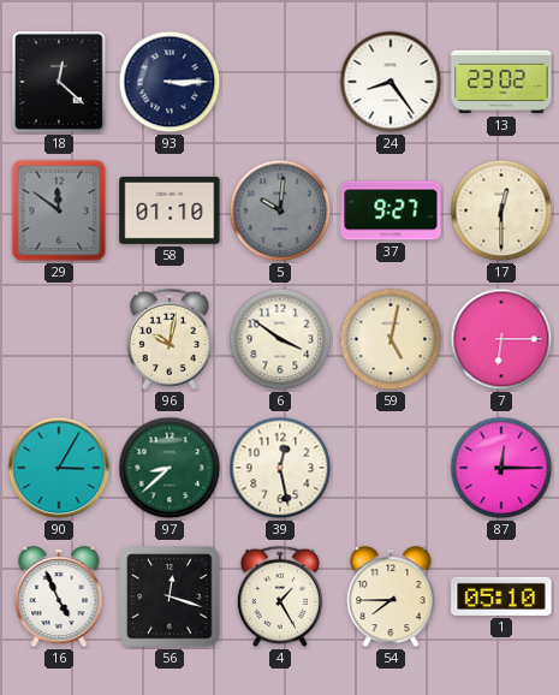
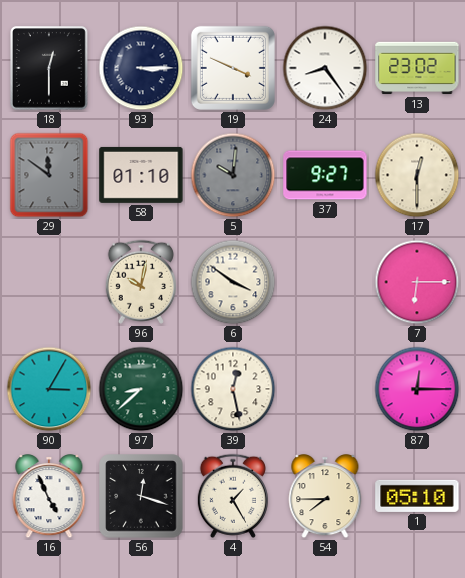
18: 12:22 -> 12:30
19: none -> 3:49
59: 5:02 -> none
